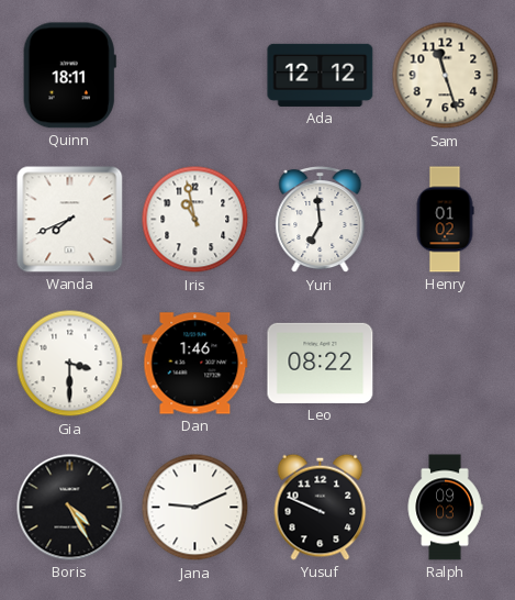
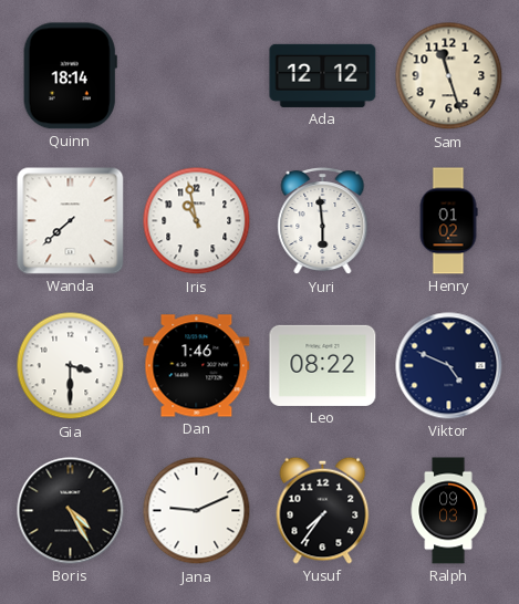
Quinn: 18:11 -> 18:14
Wanda: 7:41 -> 7:38
Yuri: 6:59 -> 5:59
Viktor: none -> 4:49
Yusuf: 9:49 -> 7:36
